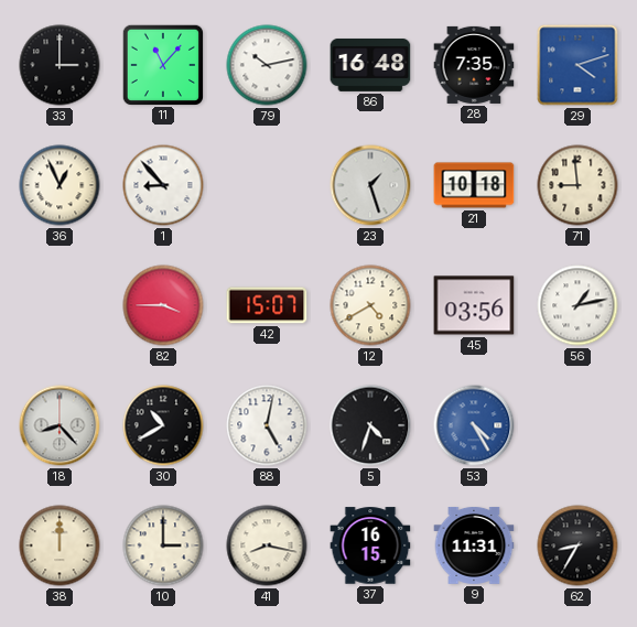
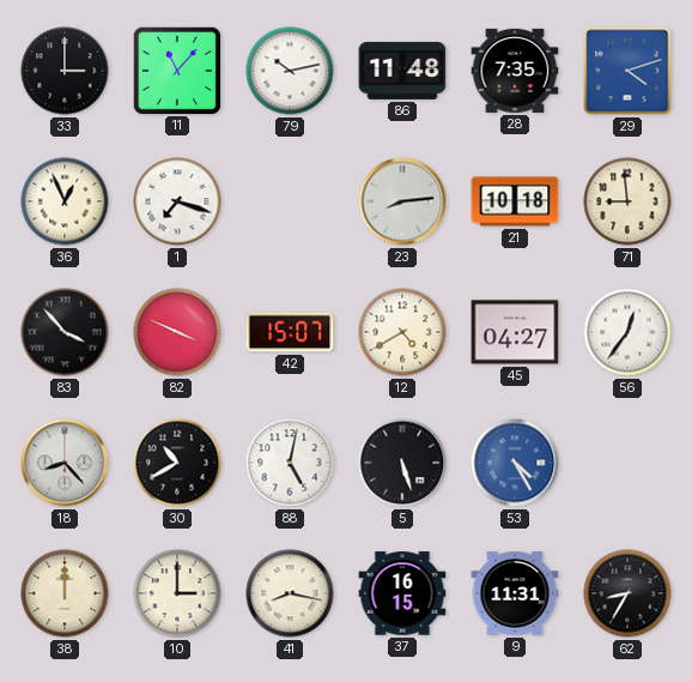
86: 16:48 -> 11:48
1: 8:53 -> 7:18
23: 1:27 -> 8:14
83: none -> 3:53
82: 3:45 -> 3:49
45: 03:56 -> 04:27
56: 1:13 -> 12:36
5: 4:33 -> 5:27
